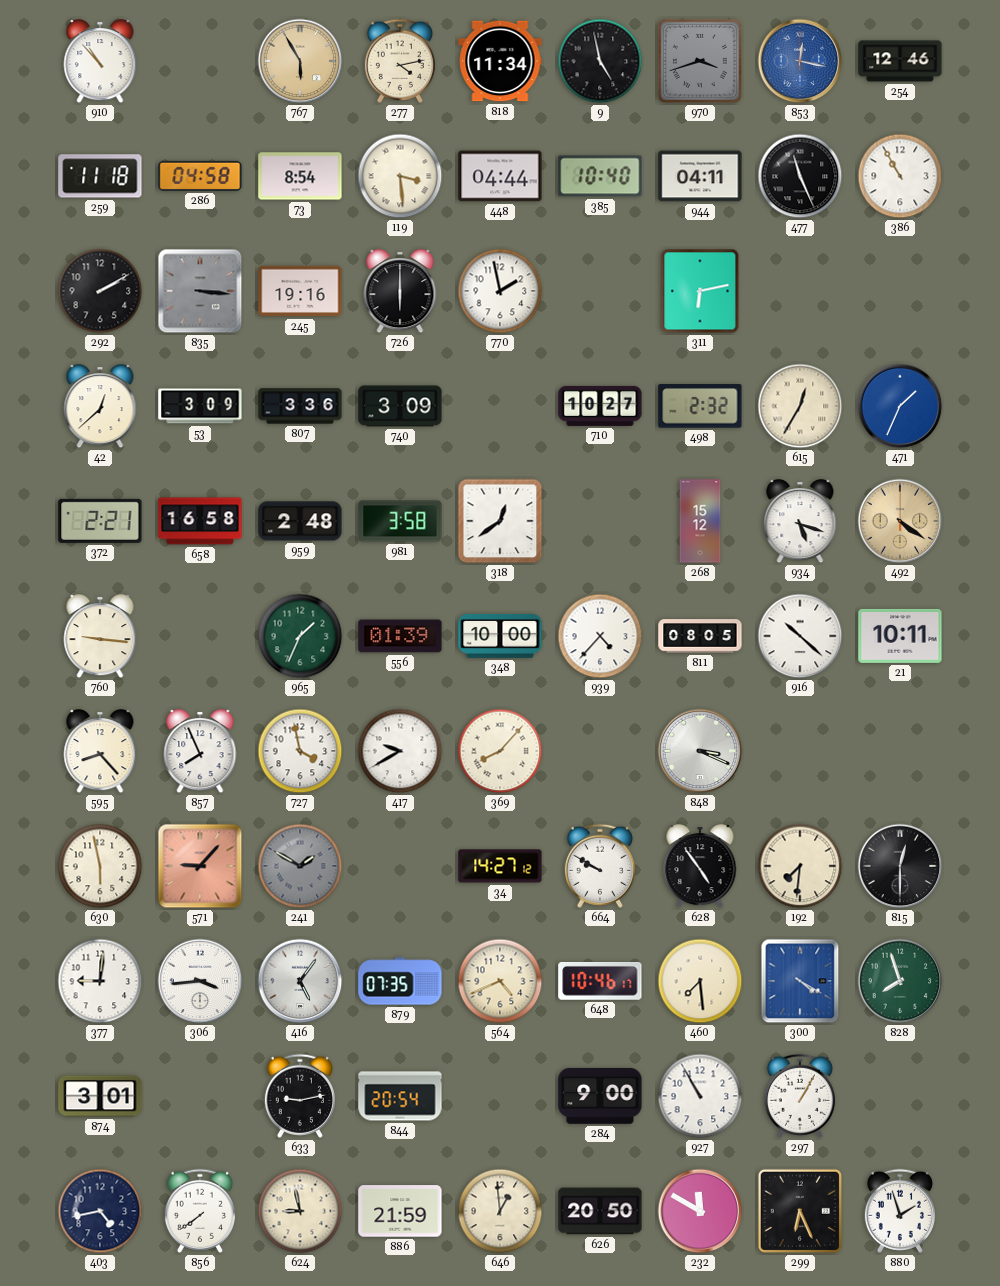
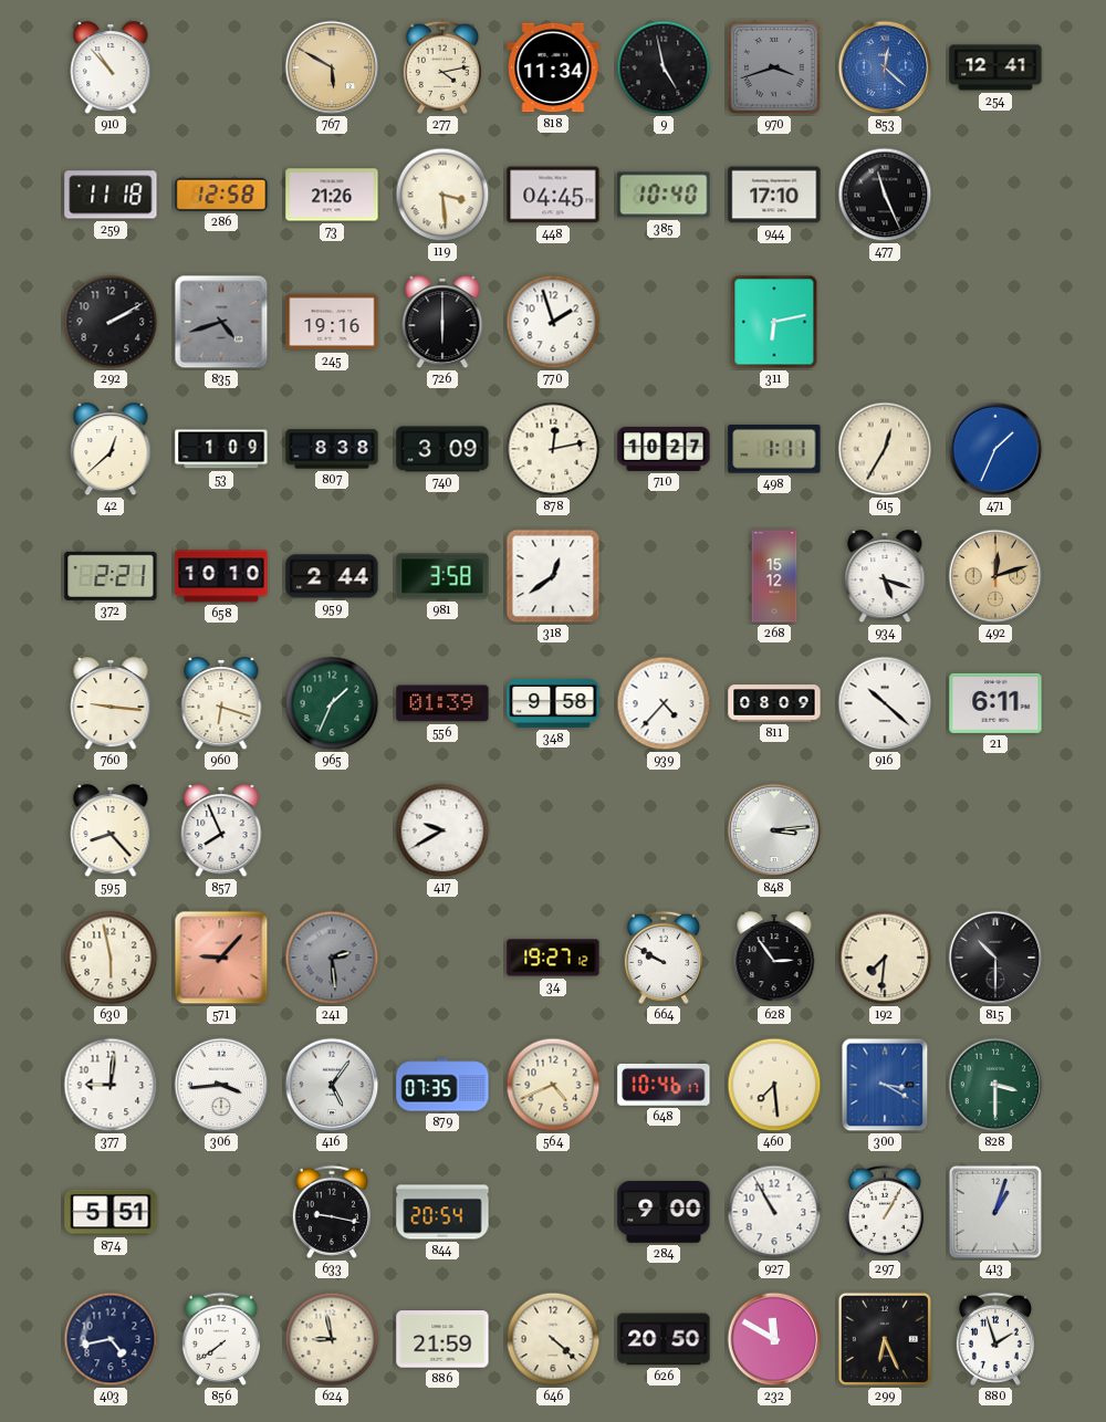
767: 5:55 -> 5:50
853: 12:17 -> 12:22
254: 12:46 -> 12:41
286: 04:58 -> 12:58
73: 8:54 -> 21:26
448: 04:44 -> 04:45
944: 04:11 -> 17:10
386: 10:55 -> none
835: 3:16 -> 4:42
770: 1:58 -> 1:57
53: 3:09 -> 1:09
807: 3:36 -> 8:38
878: none -> 12:13
498: 2:32 -> 1:11
658: 16:58 -> 10:10
959: 2:48 -> 2:44
492: 4:21 -> 12:12
960: none -> 6:18
348: 10:00 -> 9:58
811: 08:05 -> 08:09
21: 10:11 -> 6:11
727: 3:58 -> none
369: 8:07 -> none
848: 3:19 -> 3:14
241: 1:50 -> 2:29
34: 14:27 -> 19:27
628: 4:54 -> 2:54
815: 12:30 -> 10:30
300: 4:20 -> 3:20
828: 7:57 -> 3:30
874: 3:01 -> 5:51
633: 9:13 -> 9:17
413: none -> 1:03
646: 12:59 -> 4:22
